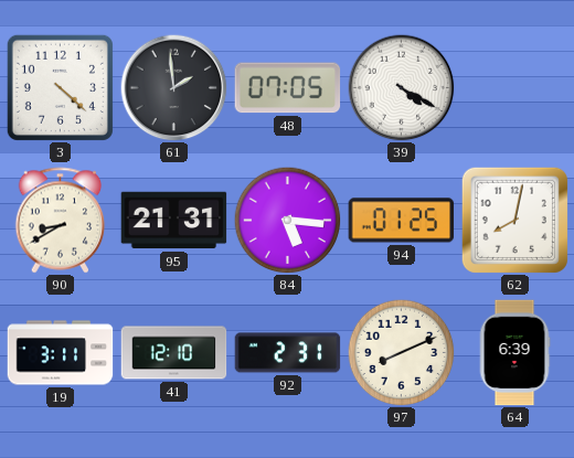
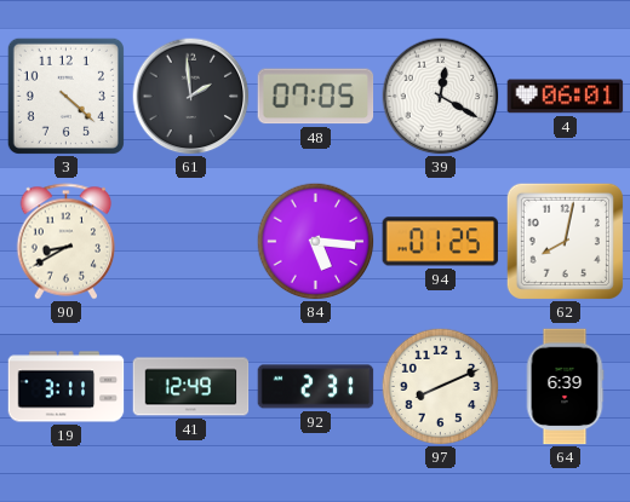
39: 4:20 -> 12:20
4: none -> 06:01
95: 21:31 -> none
41: 12:10 -> 12:49
